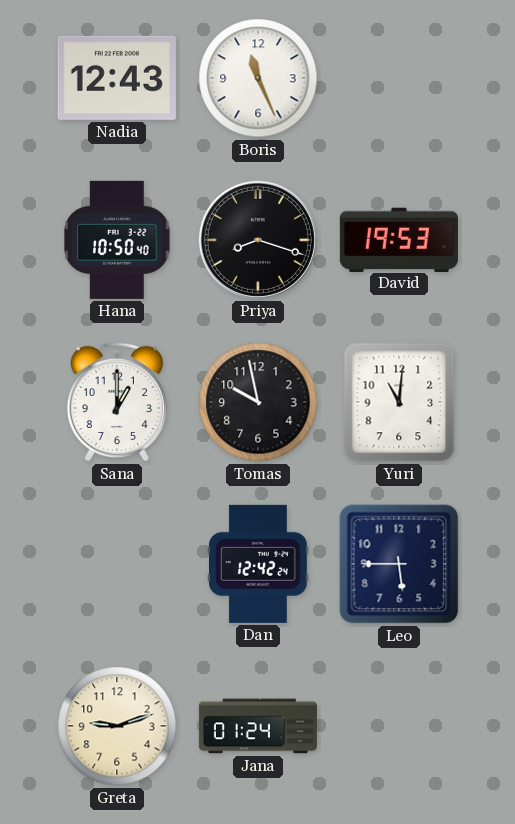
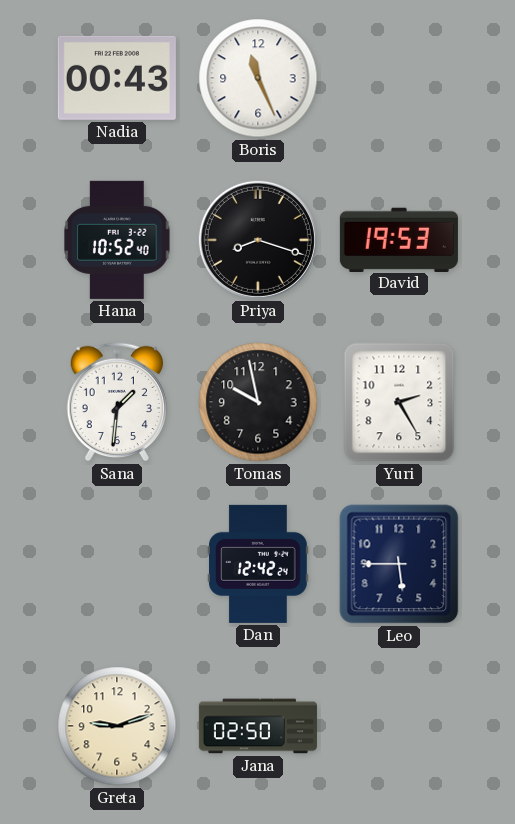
Nadia: 12:43 -> 00:43
Hana: 10:50 -> 10:52
Sana: 1:00 -> 1:31
Yuri: 11:01 -> 2:25
Jana: 01:24 -> 02:50
